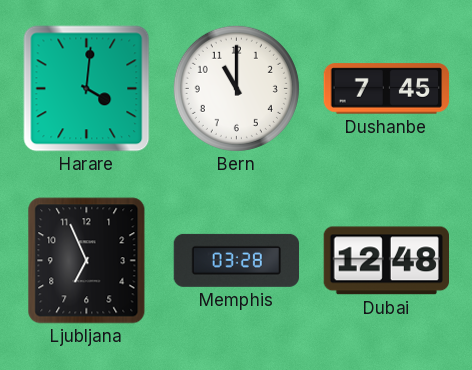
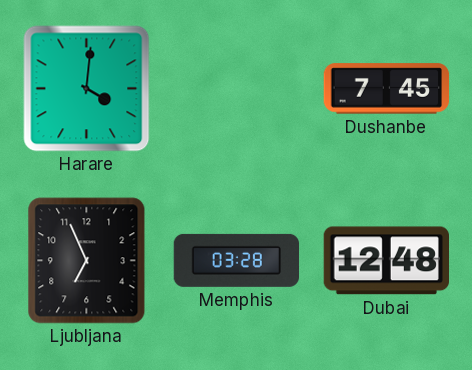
Bern: 11:00 -> none
